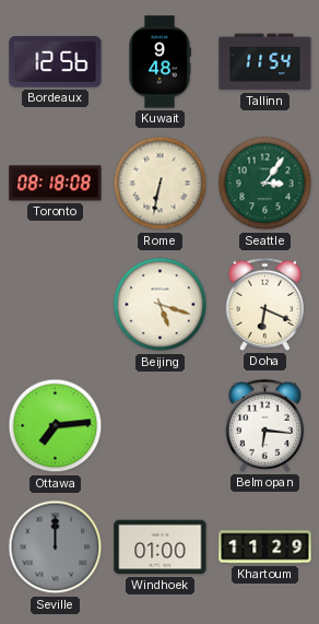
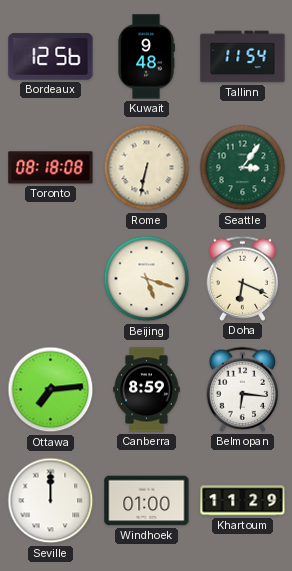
Canberra: none -> 8:59
Seville dial: grey -> white
